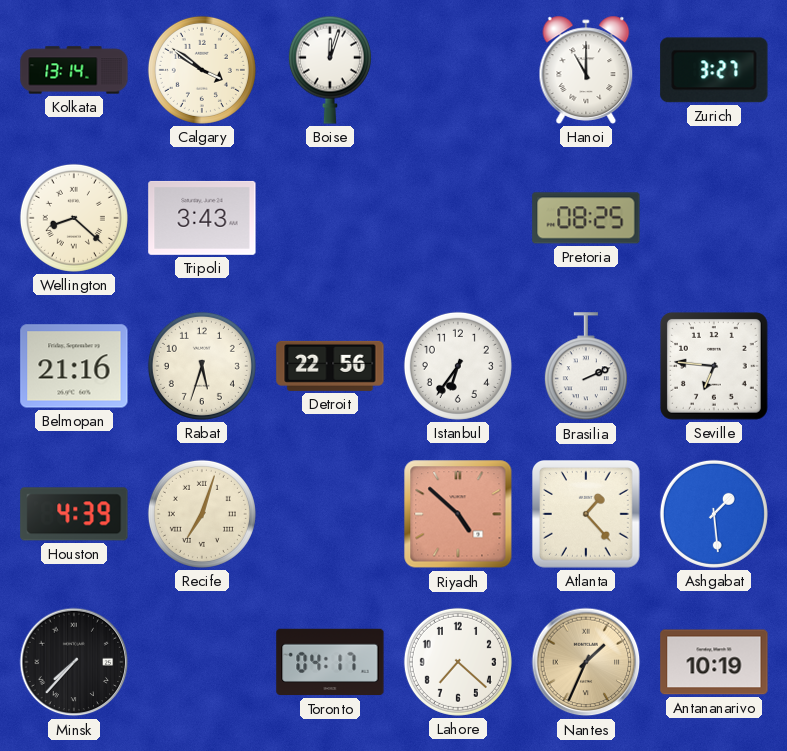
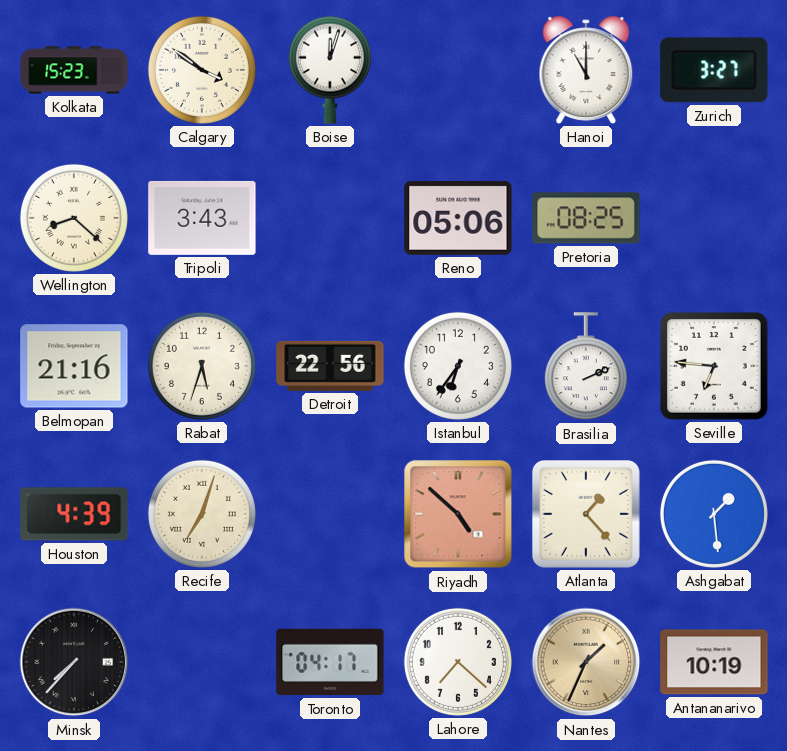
Kolkata: 13:14 -> 15:23
Reno: none -> 05:06
